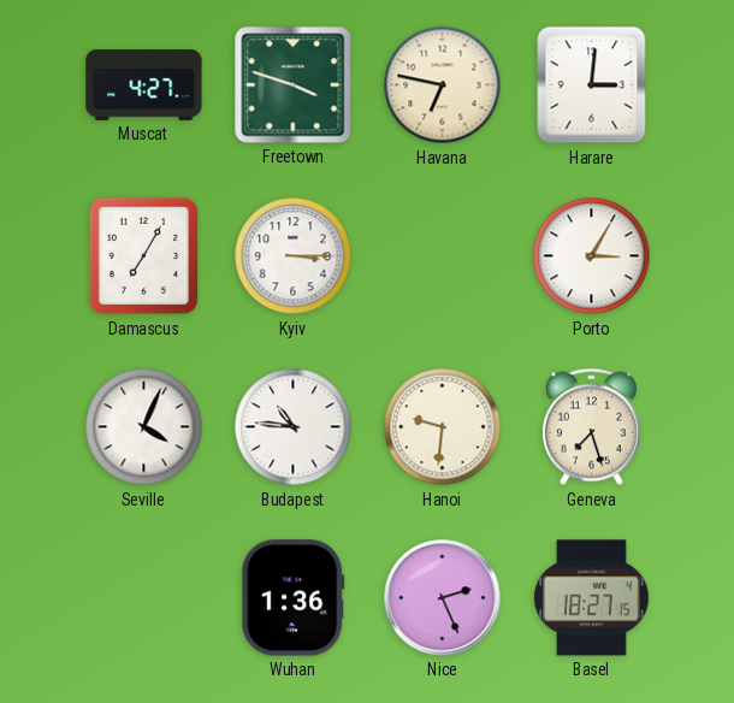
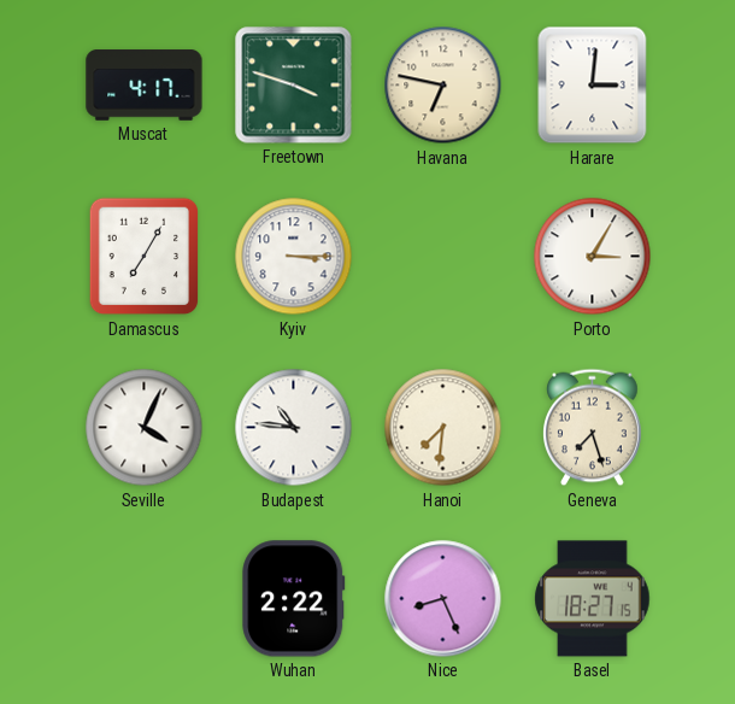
Muscat: 4:27 -> 4:17
Hanoi: 9:31 -> 7:31
Wuhan: 1:36 -> 2:22
Nice: 2:26 -> 8:26
